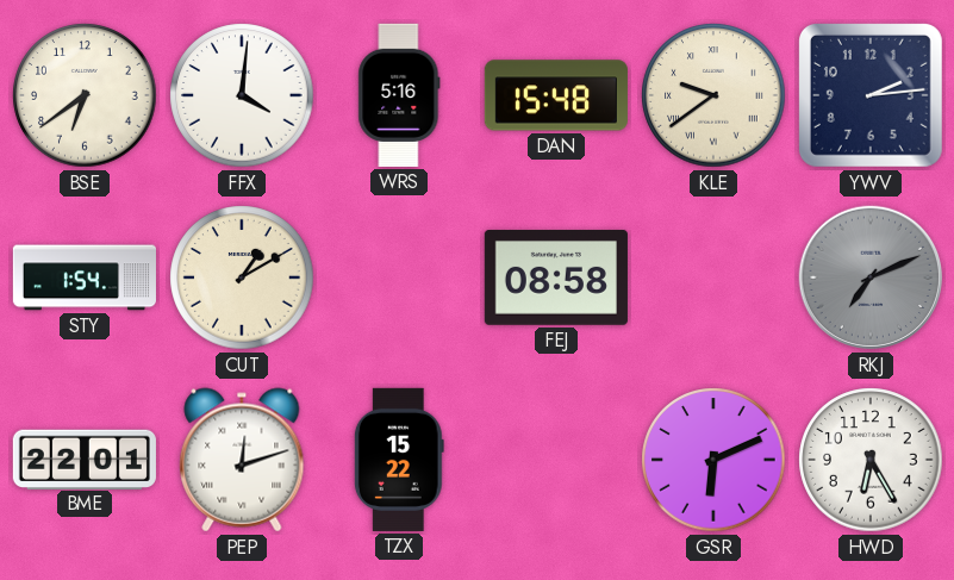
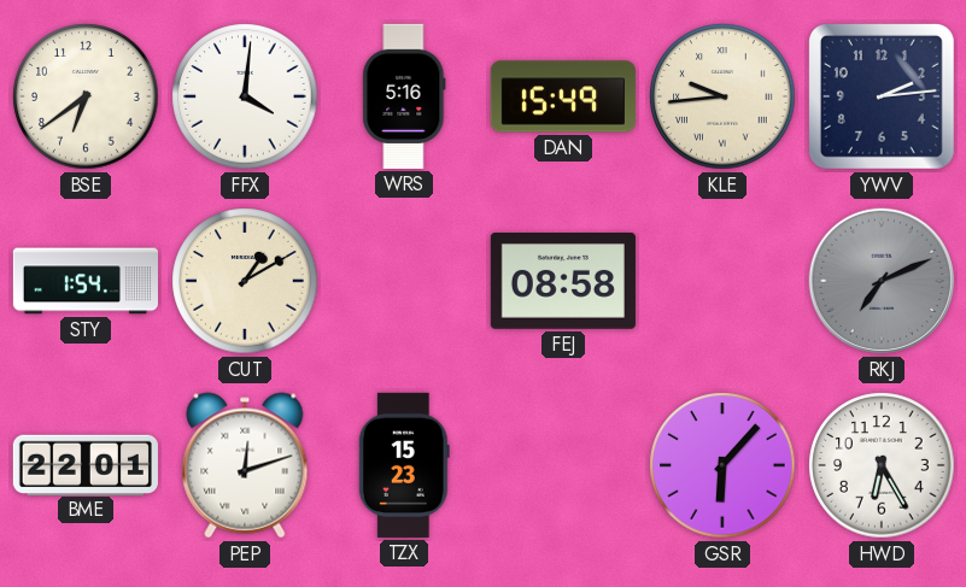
DAN: 15:48 -> 15:49
KLE: 9:39 -> 9:44
TZX: 15:22 -> 15:23
GSR: 6:11 -> 6:07
